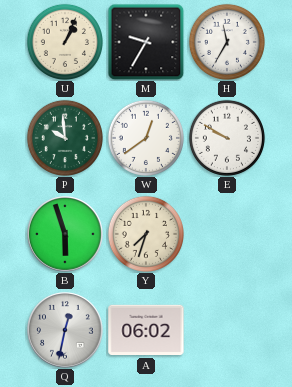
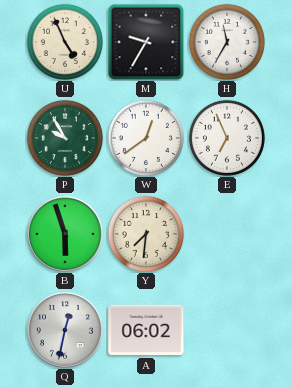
U: 1:04 -> 4:56
P: 9:59 -> 9:55
E: 9:50 -> 6:56
Y: 7:33 -> 7:31
